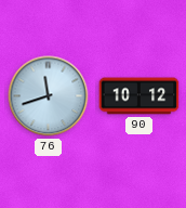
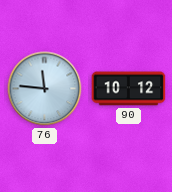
76: 11:42 -> 11:46
